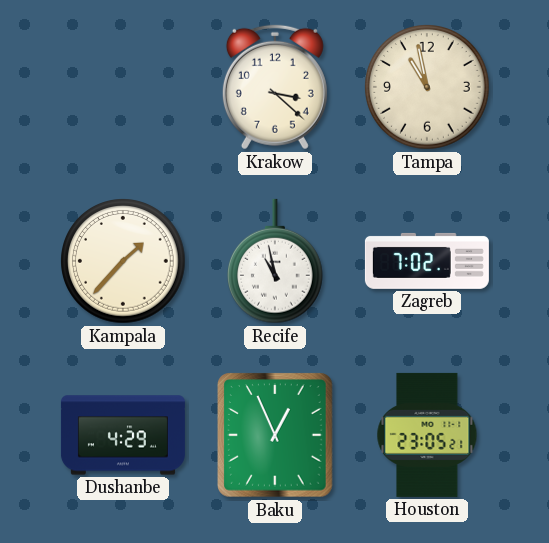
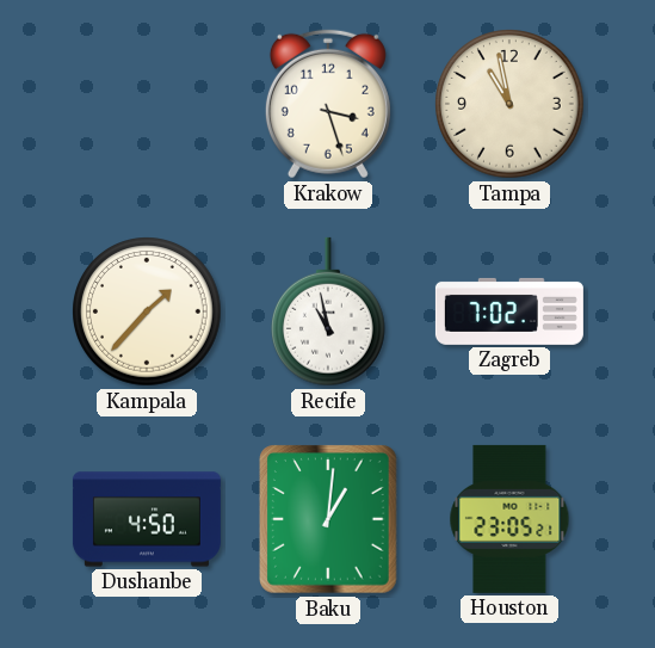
Krakow: 3:22 -> 3:27
Dushanbe: 4:29 -> 4:50
Baku: 12:56 -> 1:01
